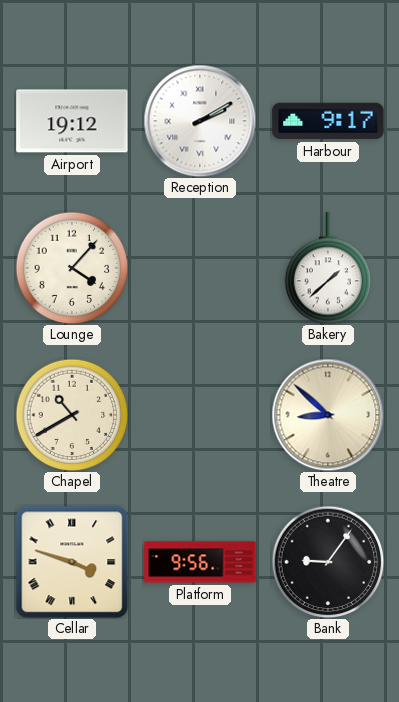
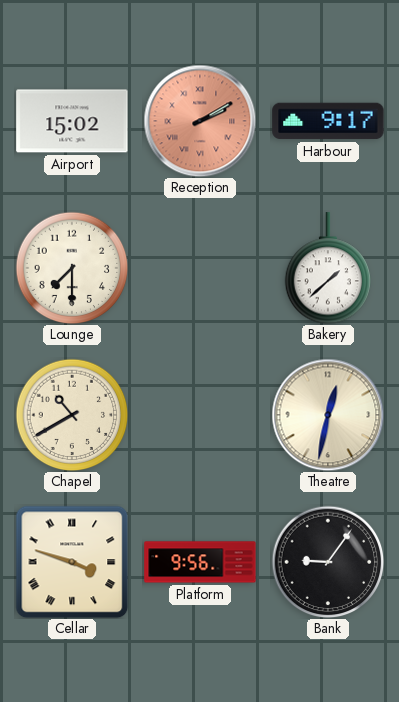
Airport: 19:12 -> 15:02
Reception dial: white -> salmon
Lounge: 4:07 -> 7:30
Theatre: 8:52 -> 12:32
